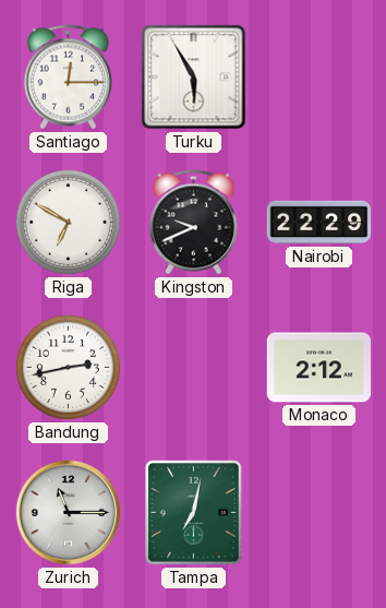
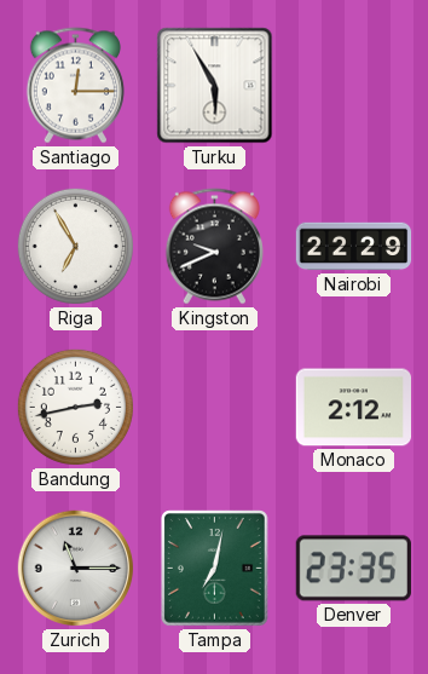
Riga: 6:50 -> 6:55
Denver: none -> 23:35
